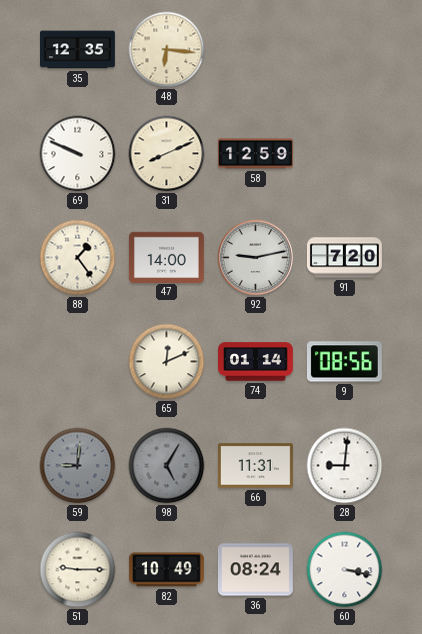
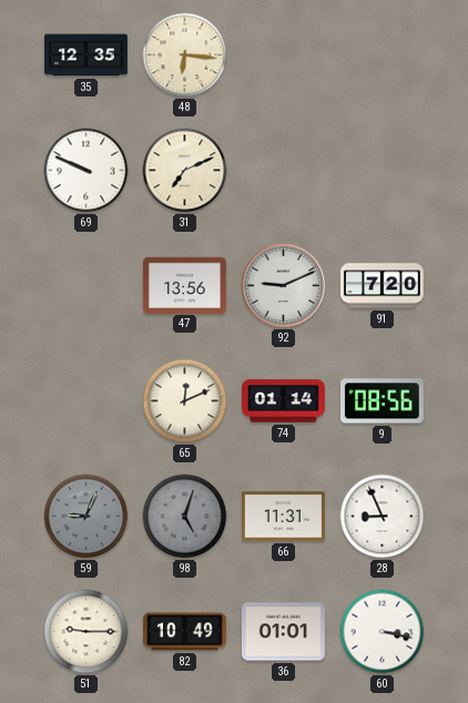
31: 8:11 -> 7:11
58: 12:59 -> none
88: 1:24 -> none
47: 14:00 -> 13:56
92: 9:13 -> 9:11
59: 9:01 -> 9:04
98: 5:05 -> 5:03
28: 9:01 -> 8:56
36: 08:24 -> 01:01
